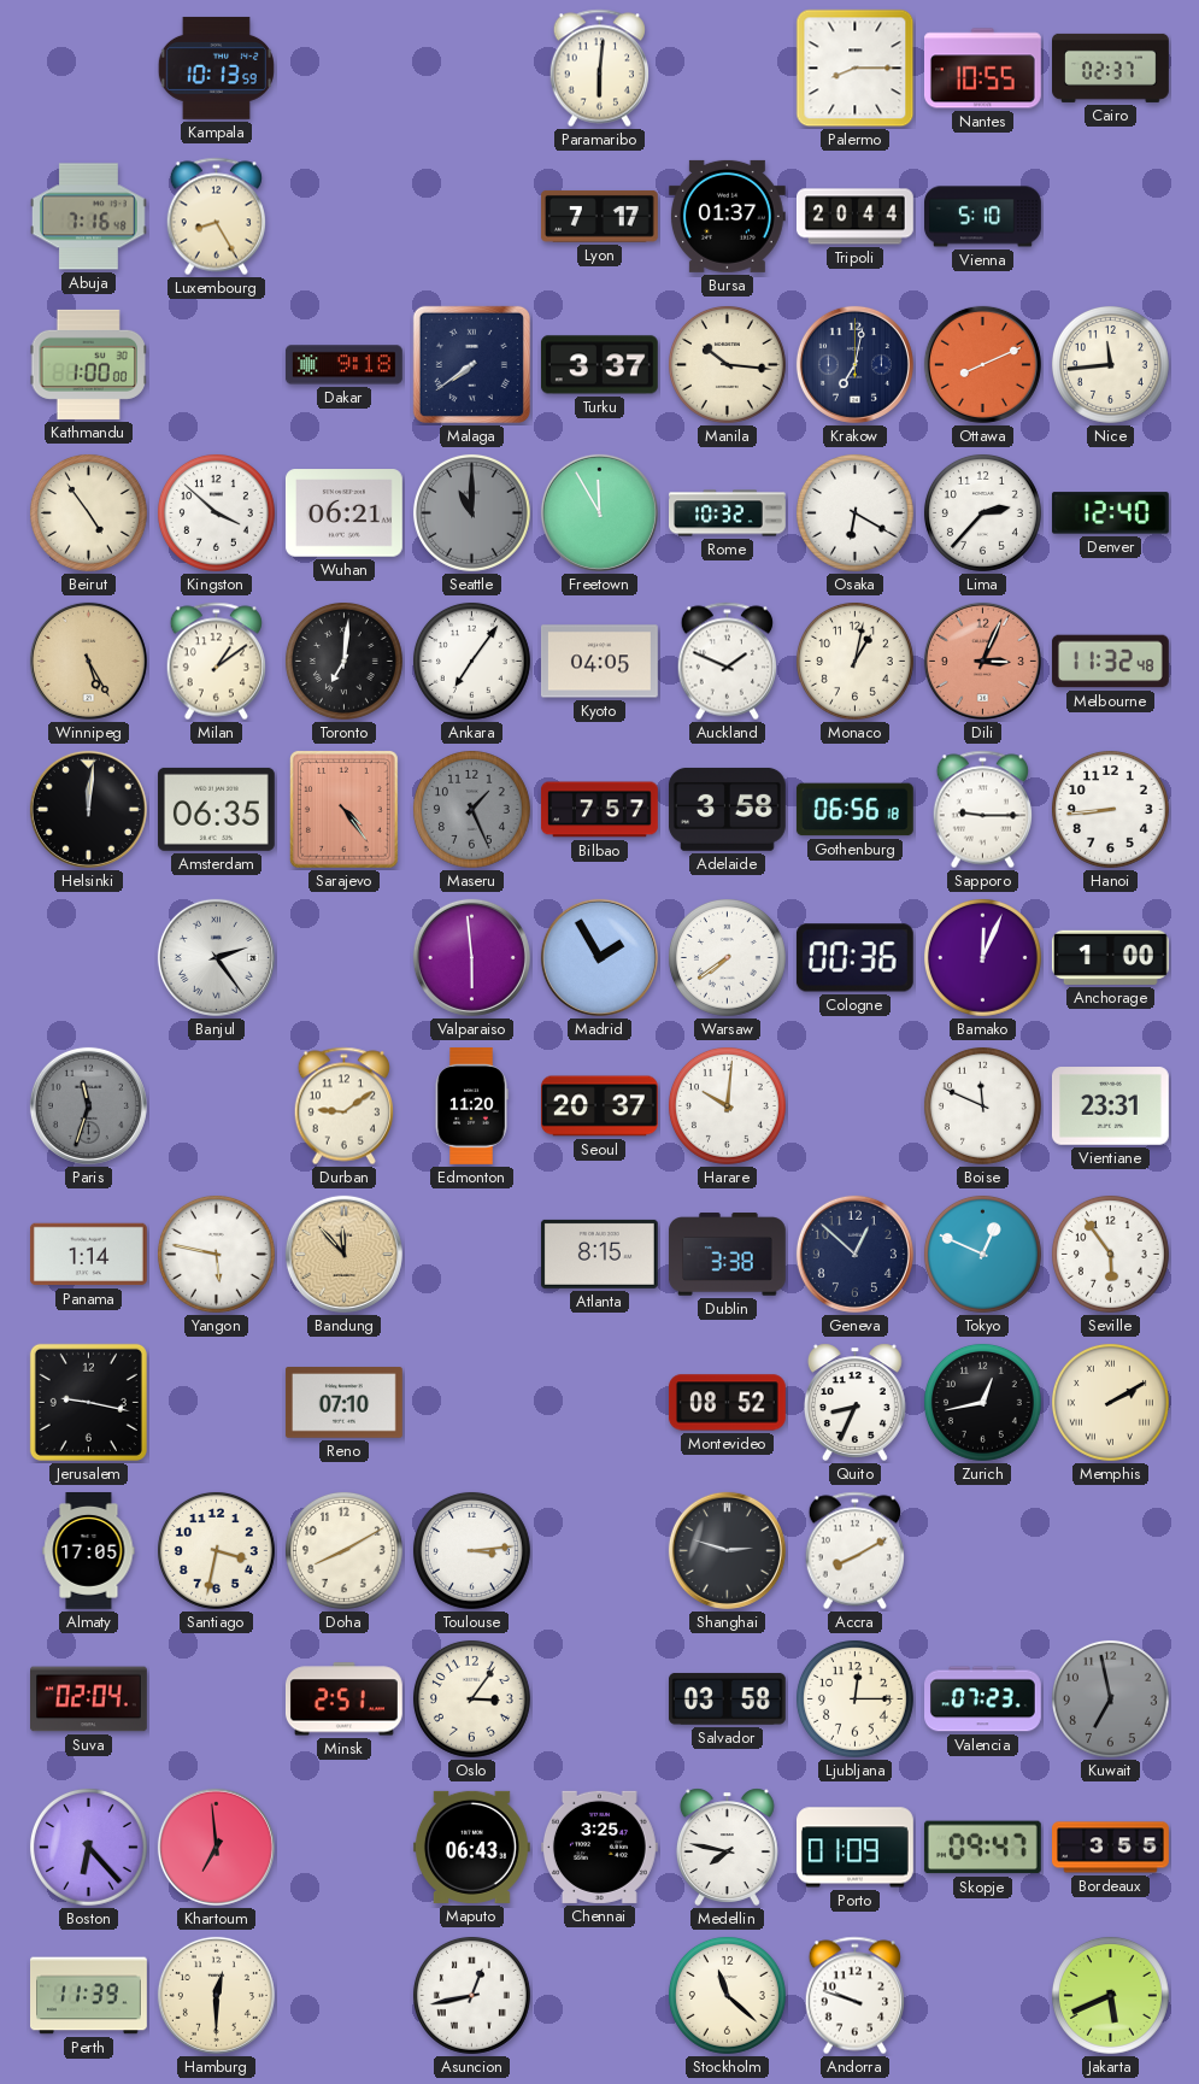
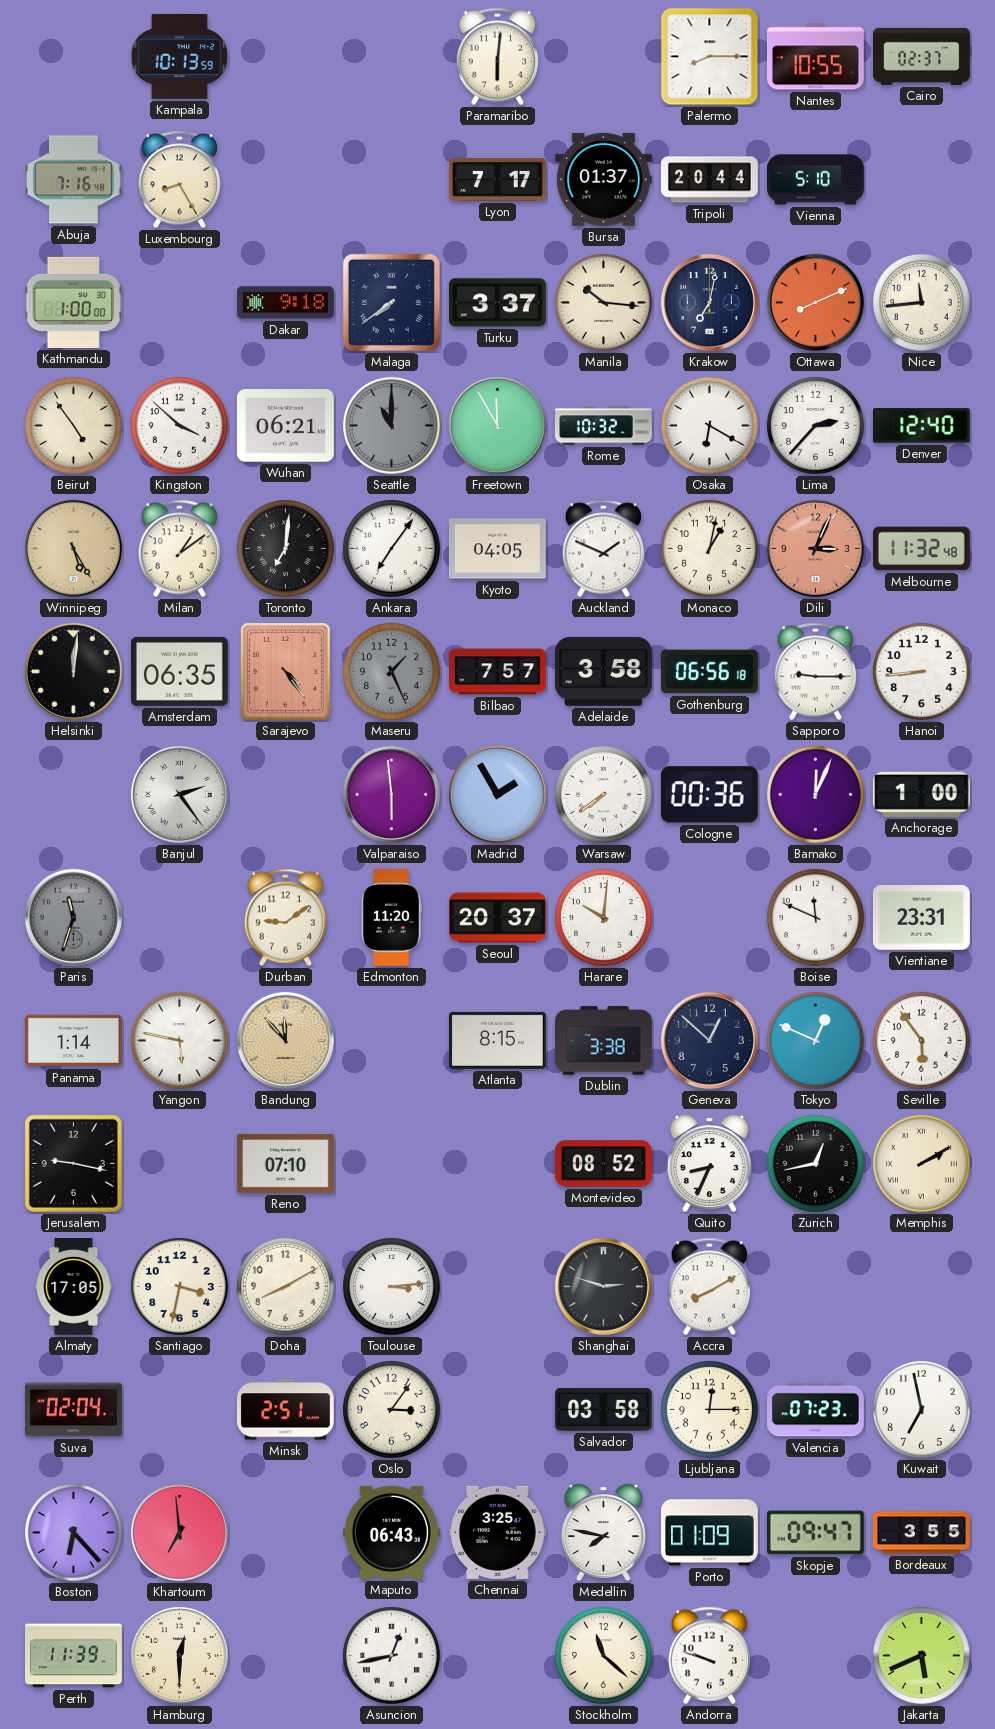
Kuwait dial: grey -> white
